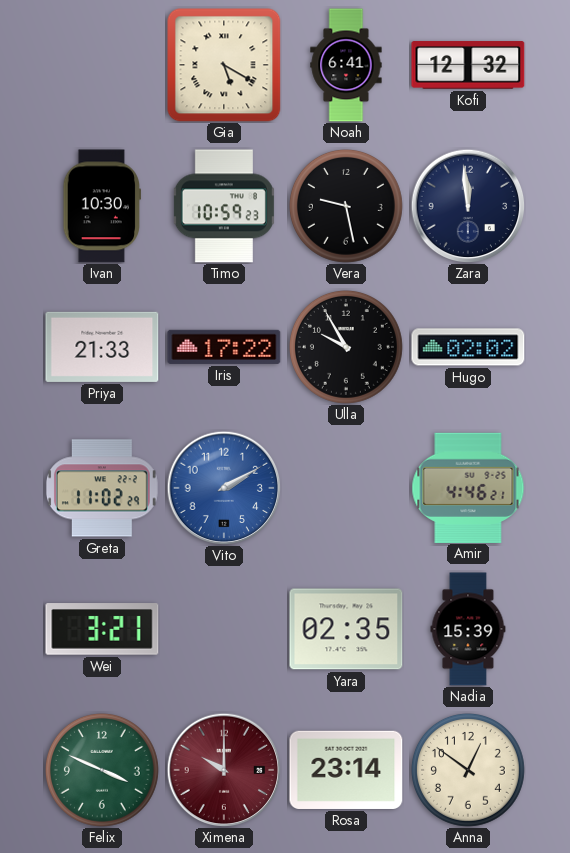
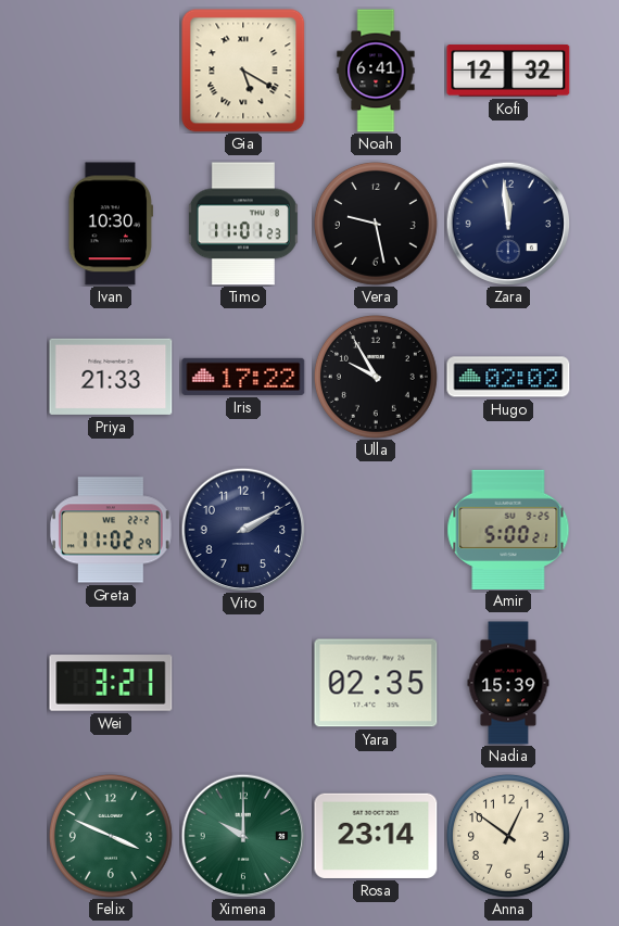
Timo: 10:59 -> 11:01
Vito dial: blue -> navy
Amir: 4:46 -> 5:00
Ximena dial: burgundy -> green
